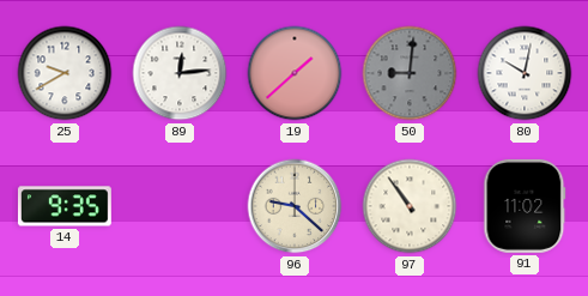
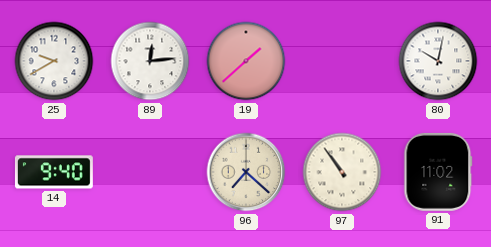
50: 9:01 -> none
14: 9:35 -> 9:40
96: 9:22 -> 7:22
